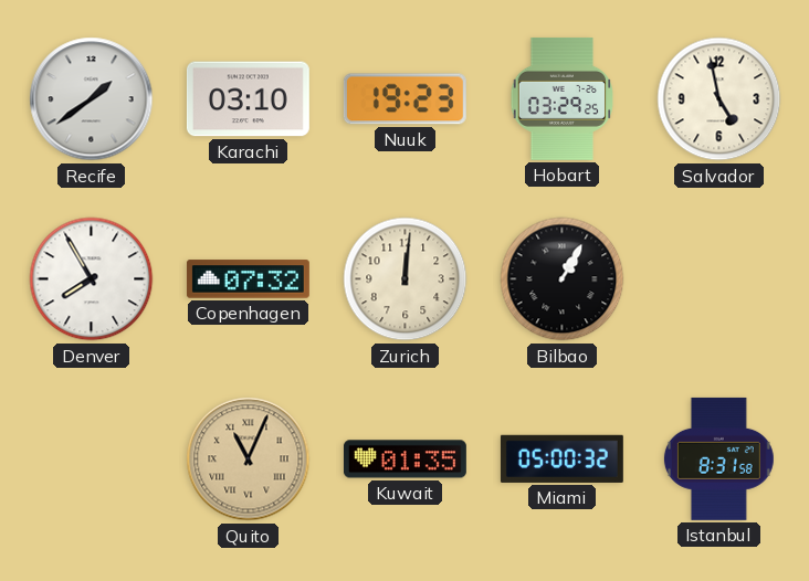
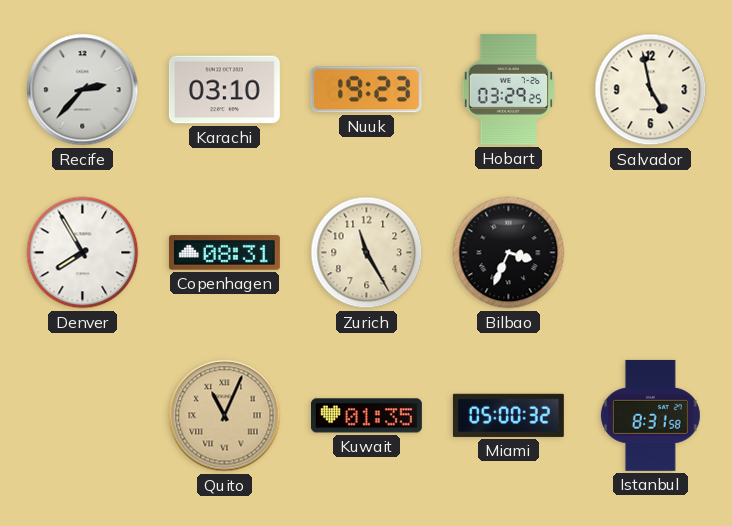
Recife: 1:39 -> 2:37
Copenhagen: 07:32 -> 08:31
Zurich: 12:01 -> 11:25
Bilbao: 1:05 -> 3:34
